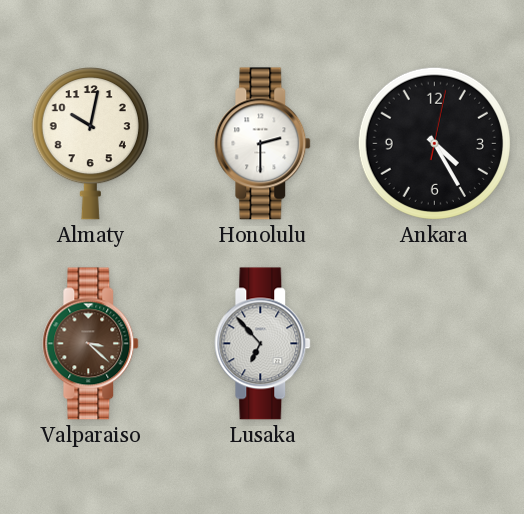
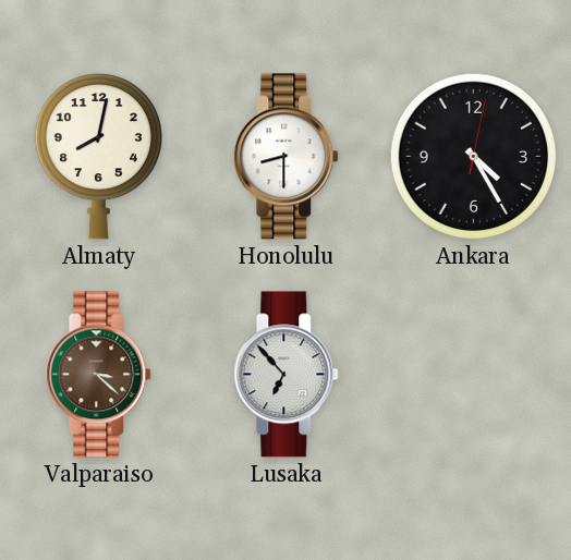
Almaty: 10:02 -> 8:02
Honolulu: 2:30 -> 8:30
